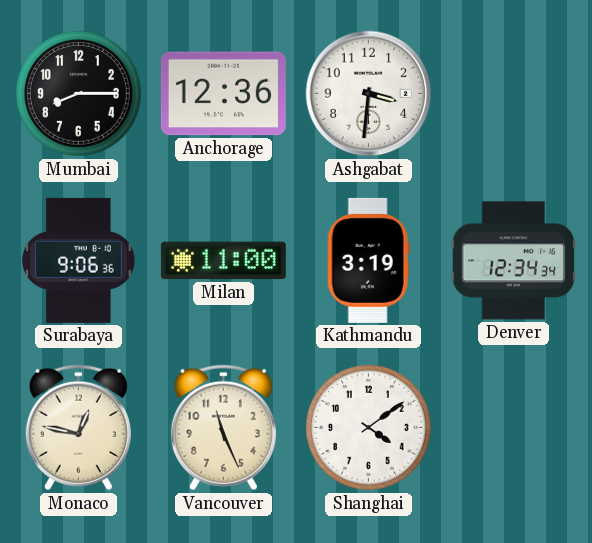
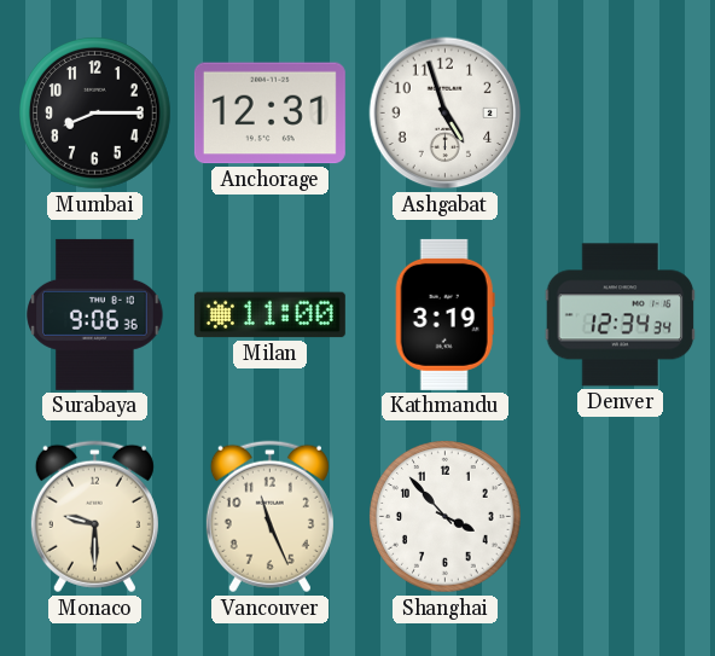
Anchorage: 12:36 -> 12:31
Ashgabat: 3:31 -> 4:57
Monaco: 12:47 -> 9:30
Shanghai: 4:09 -> 3:53
